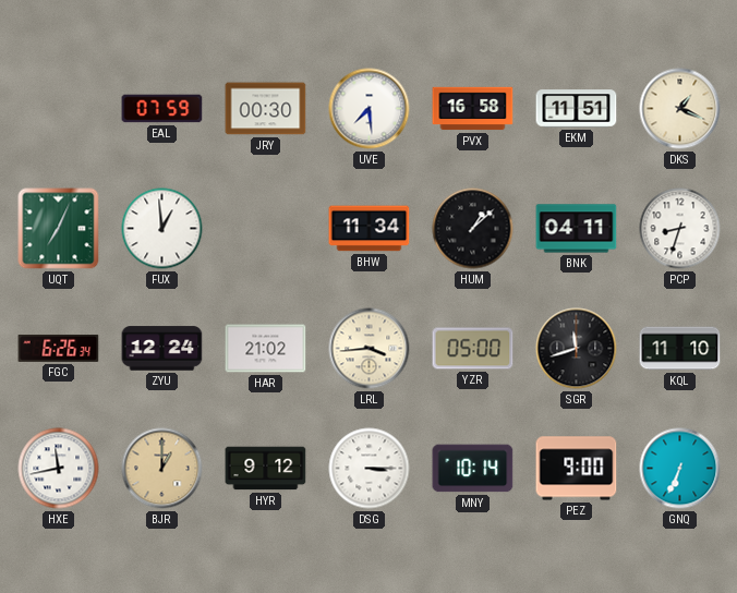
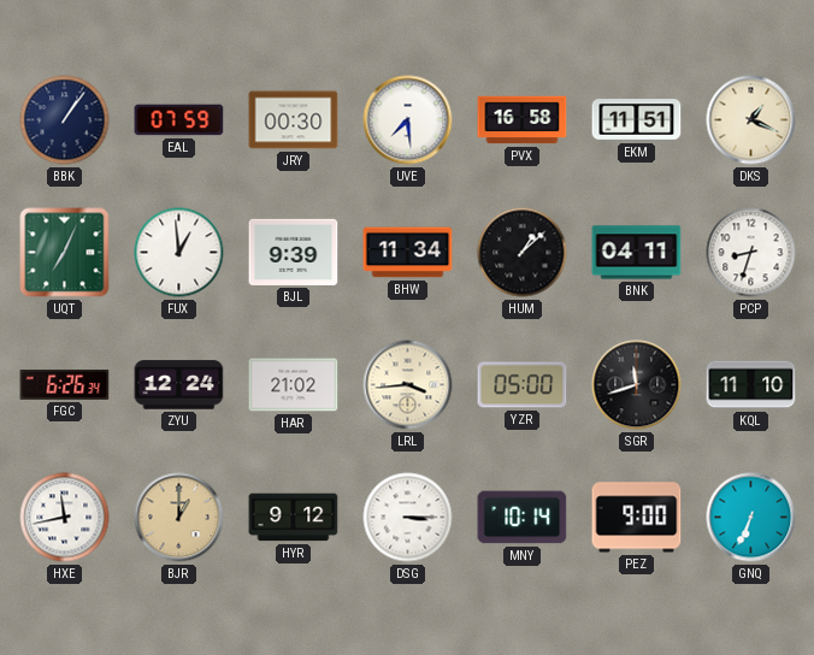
BBK: none -> 1:06
BJL: none -> 9:39
